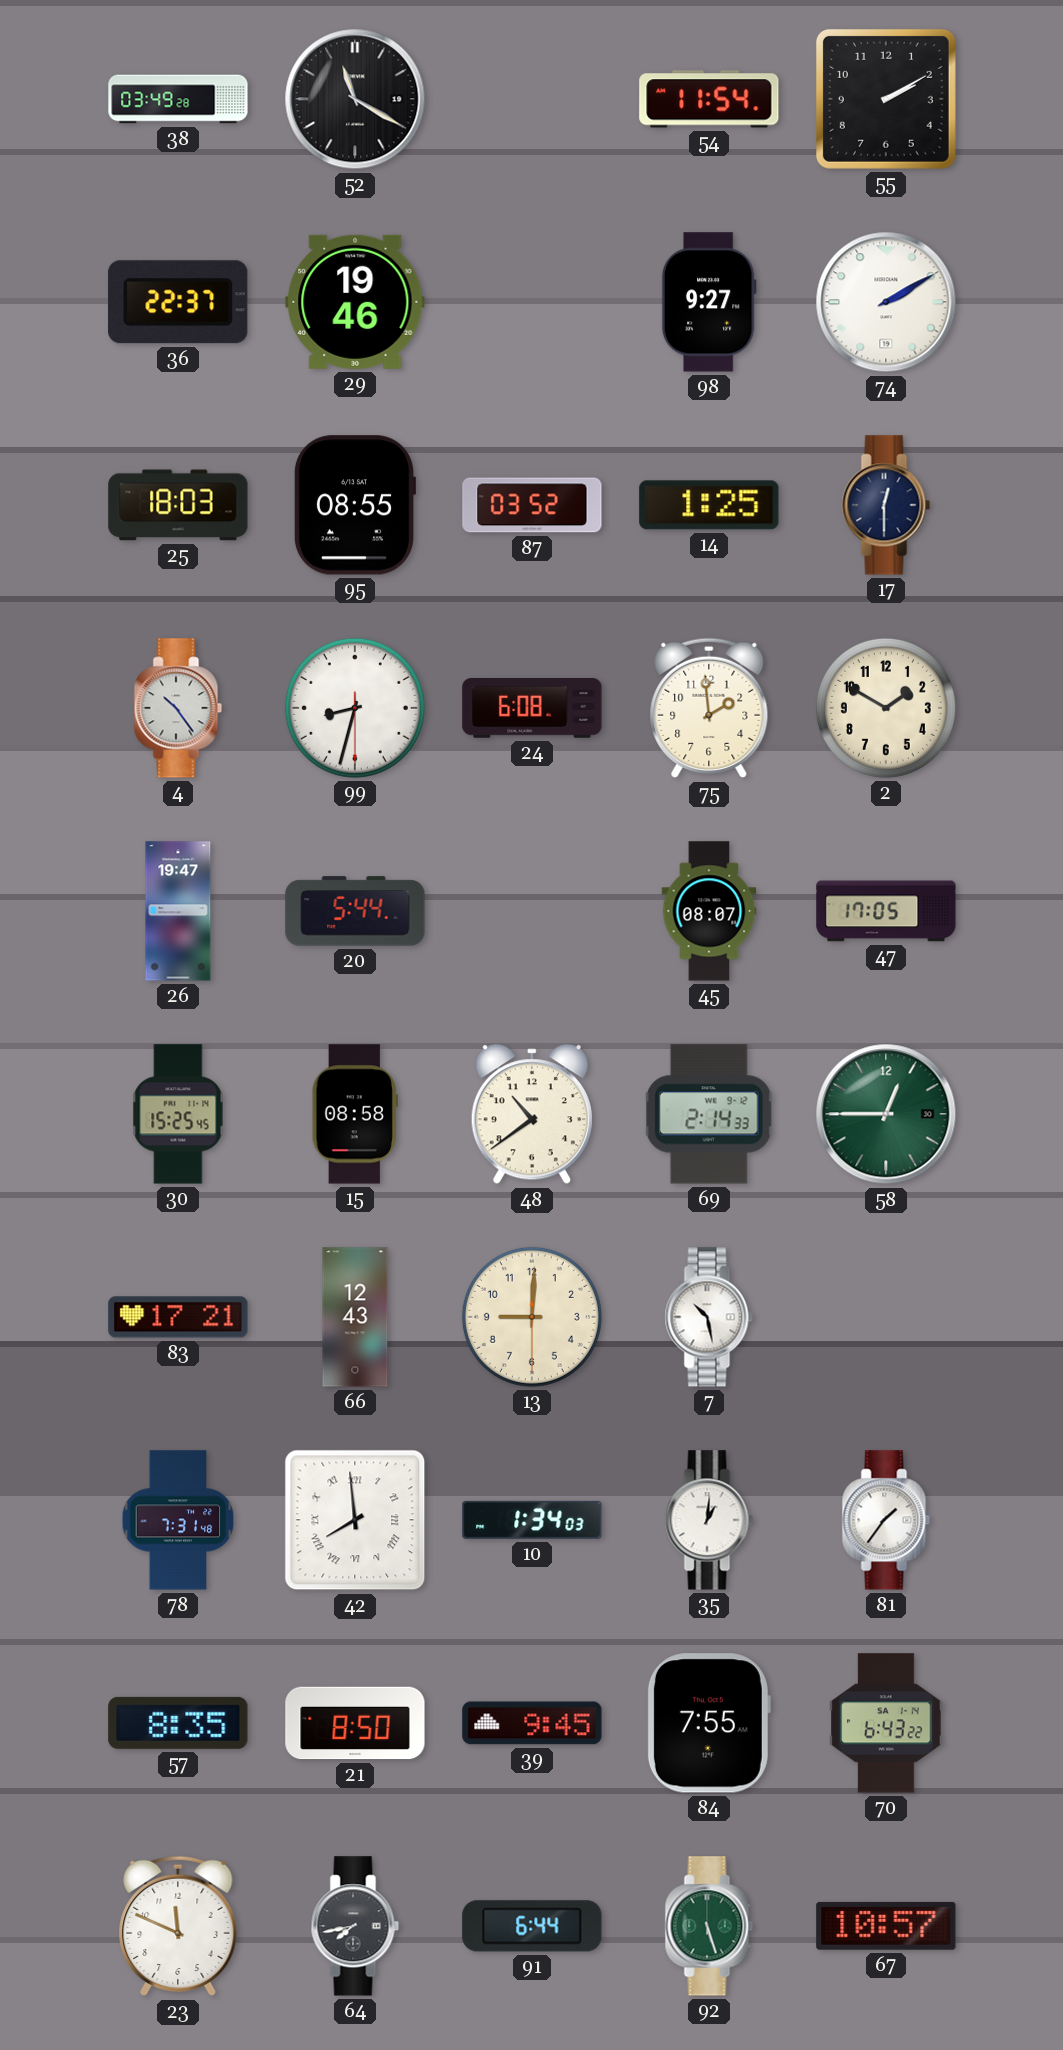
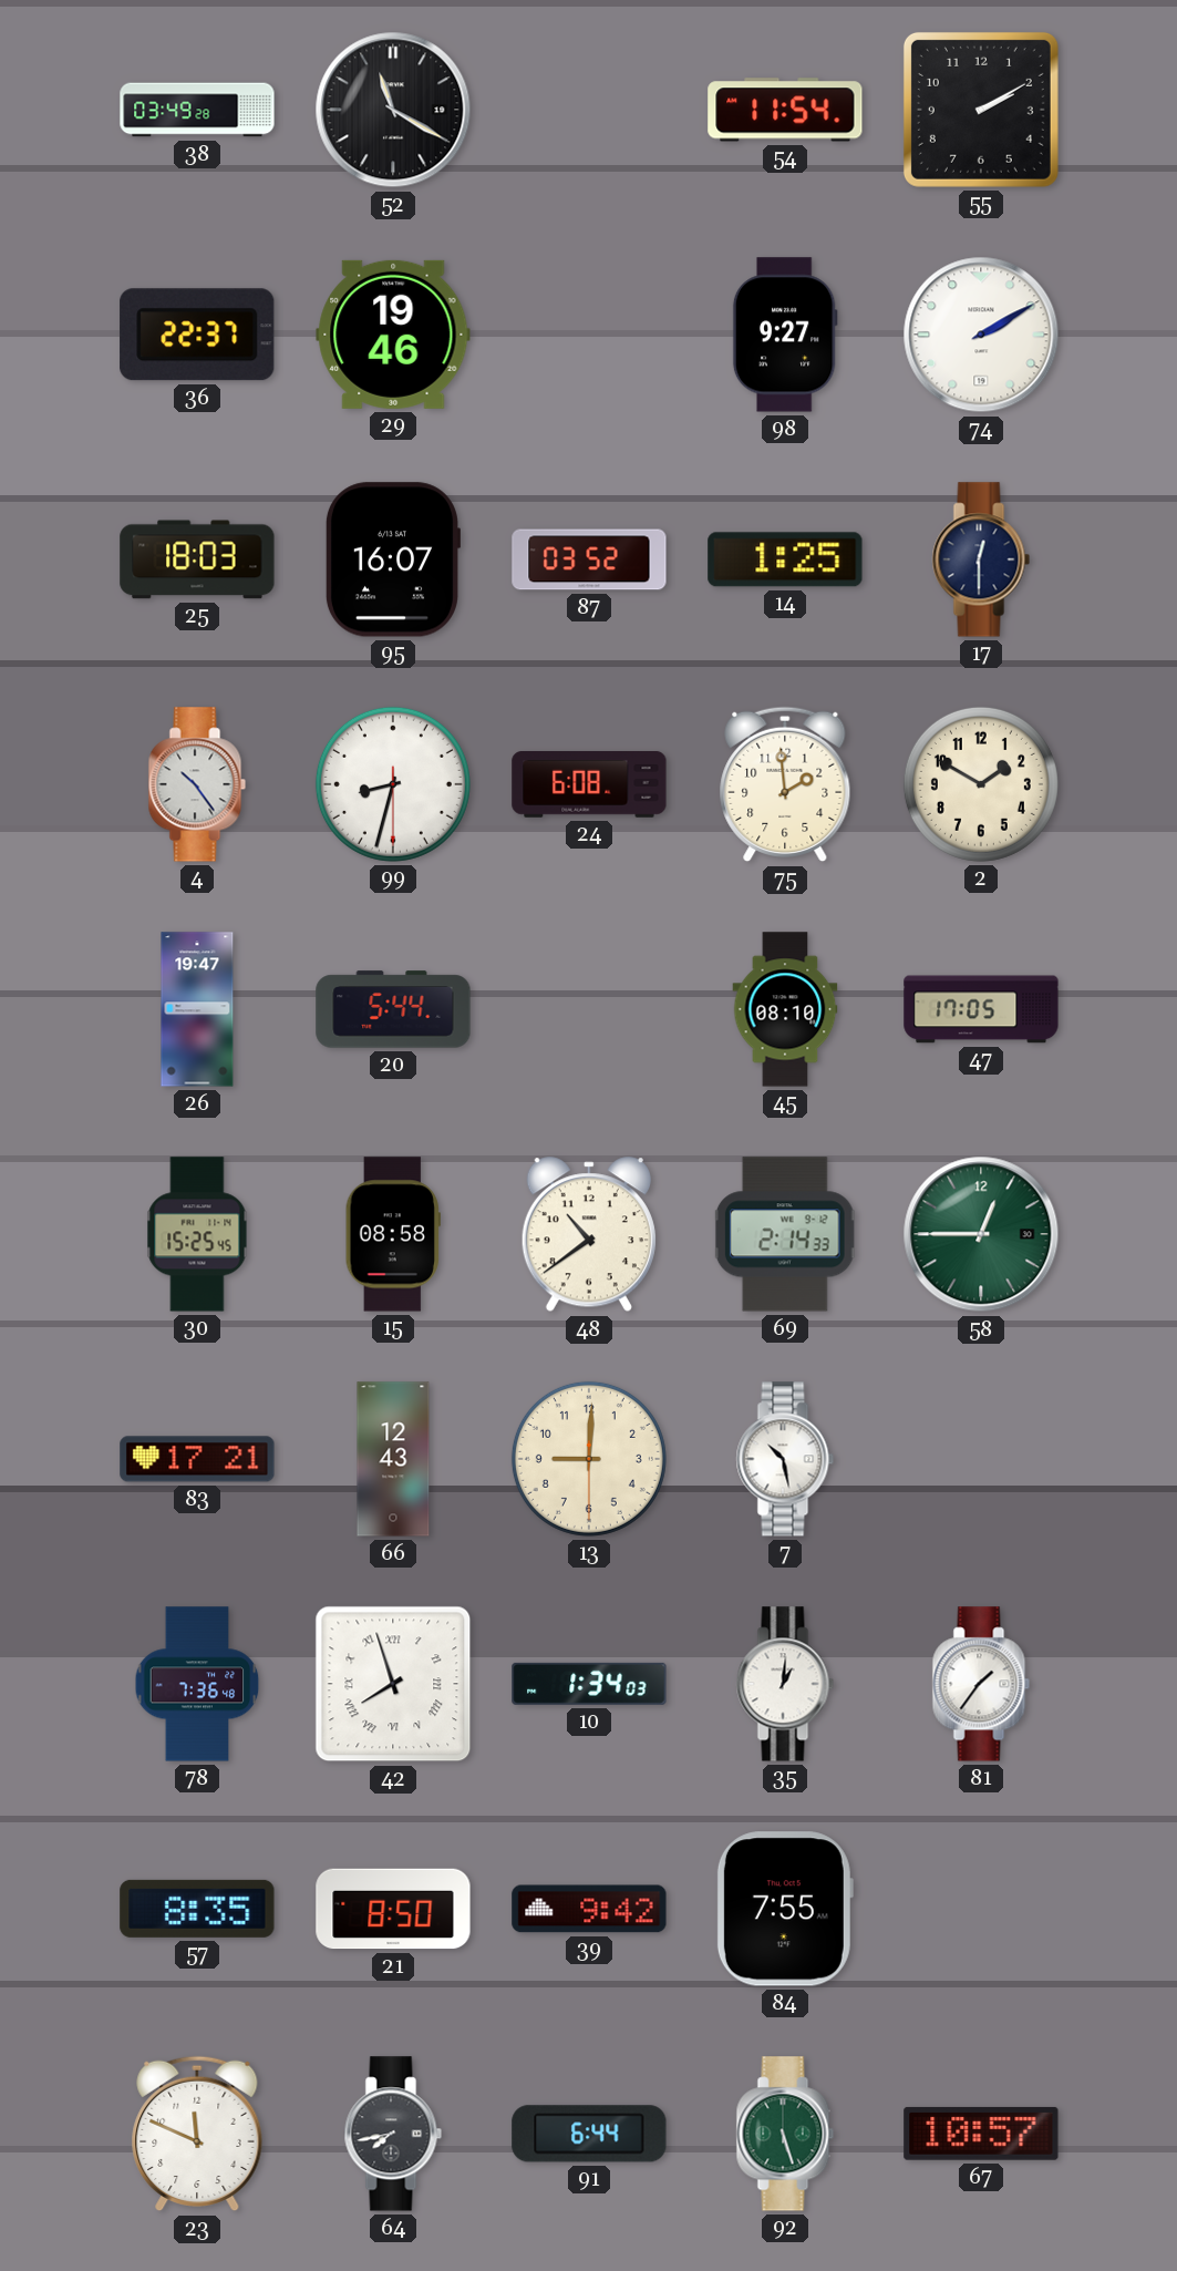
95: 08:55 -> 16:07
45: 08:07 -> 08:10
78: 7:31 -> 7:36
42: 7:59 -> 7:57
39: 9:45 -> 9:42
70: 6:43 -> none
